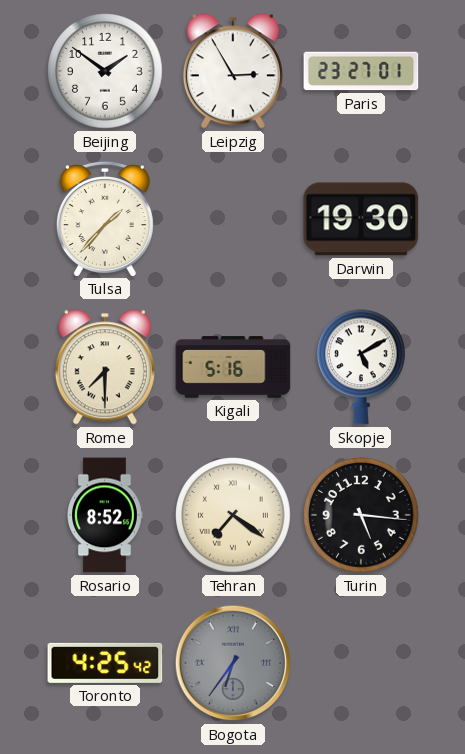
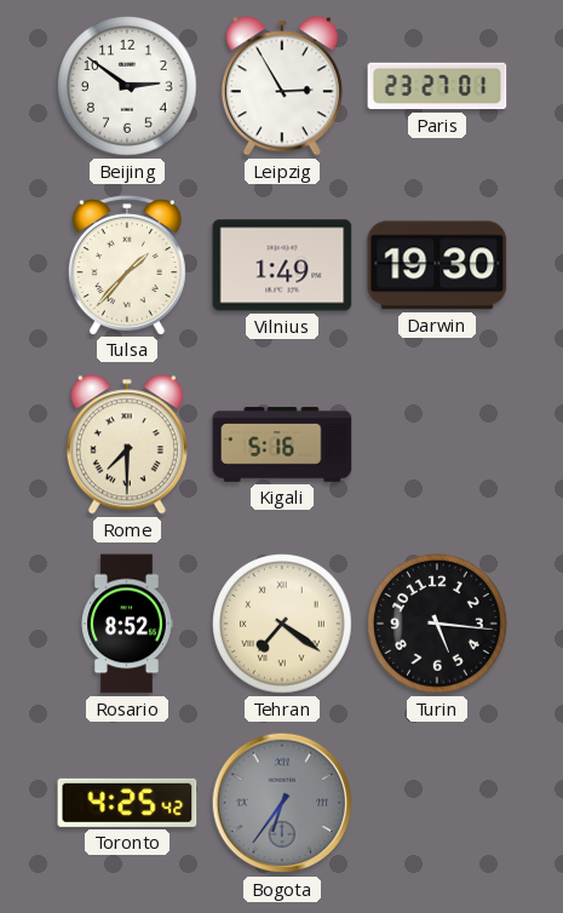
Beijing: 1:51 -> 2:51
Vilnius: none -> 1:49
Skopje: 5:10 -> none
